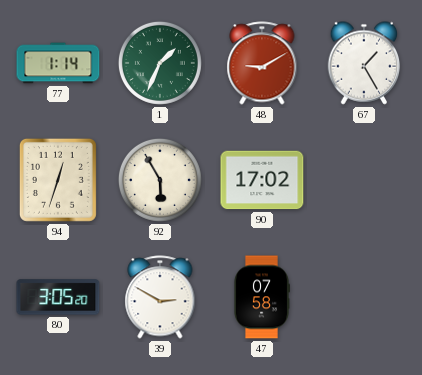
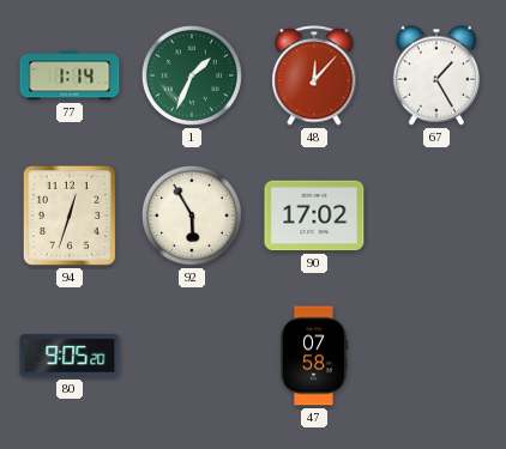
48: 9:10 -> 12:07
80: 3:05 -> 9:05
39: 2:50 -> none
